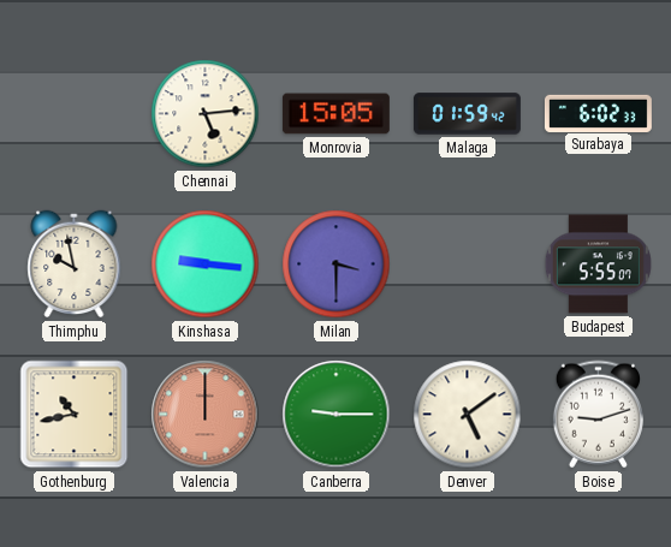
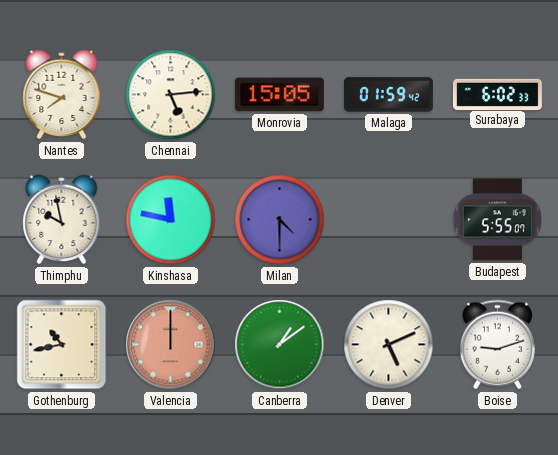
Nantes: none -> 7:48
Kinshasa: 9:16 -> 11:47
Milan: 3:30 -> 4:30
Canberra: 9:15 -> 1:09
Denver: 5:09 -> 5:11
